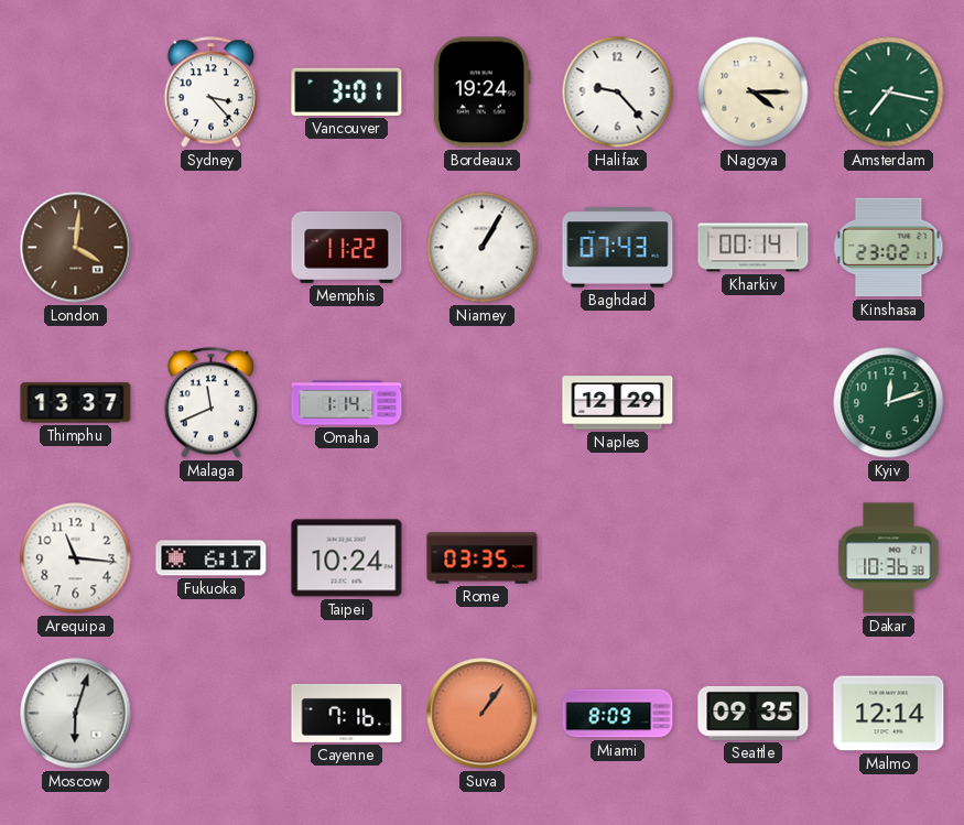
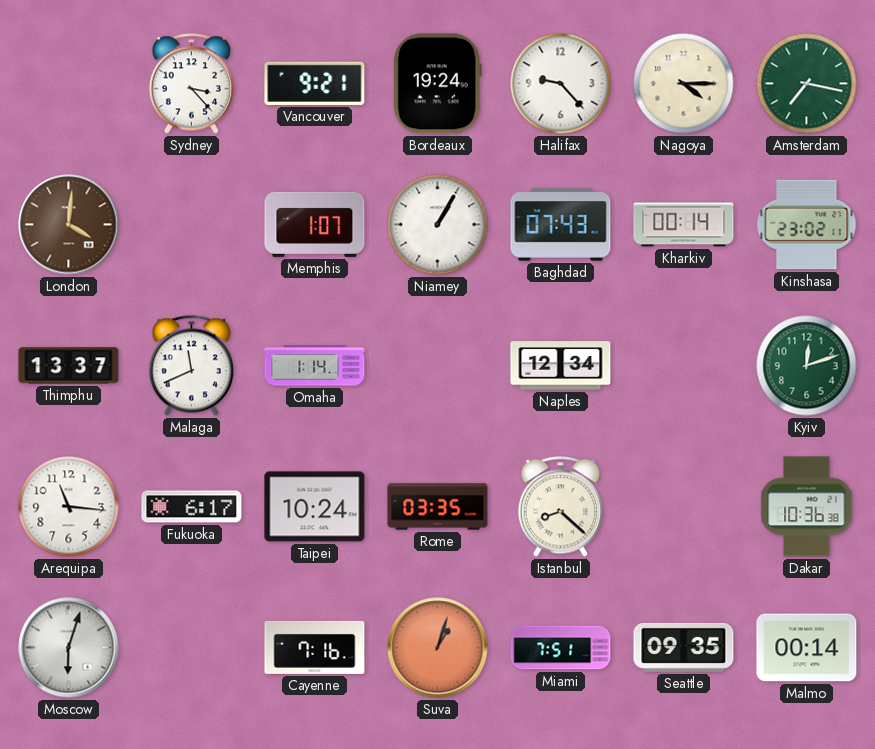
Vancouver: 3:01 -> 9:21
Memphis: 11:22 -> 1:07
Naples: 12:29 -> 12:34
Istanbul: none -> 8:22
Suva: 1:06 -> 1:03
Miami: 8:09 -> 7:51
Malmo: 12:14 -> 00:14
